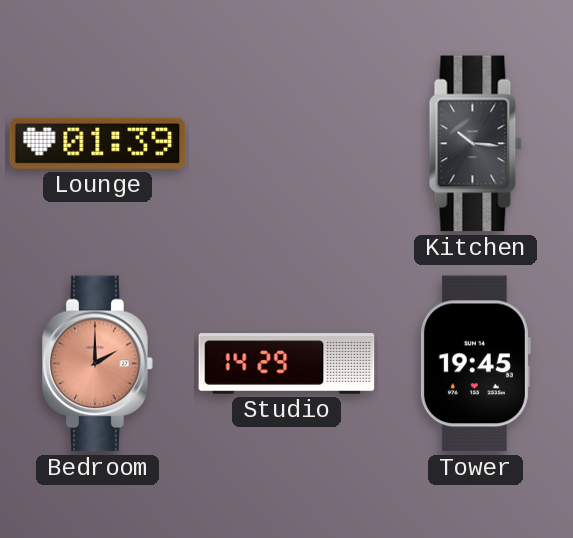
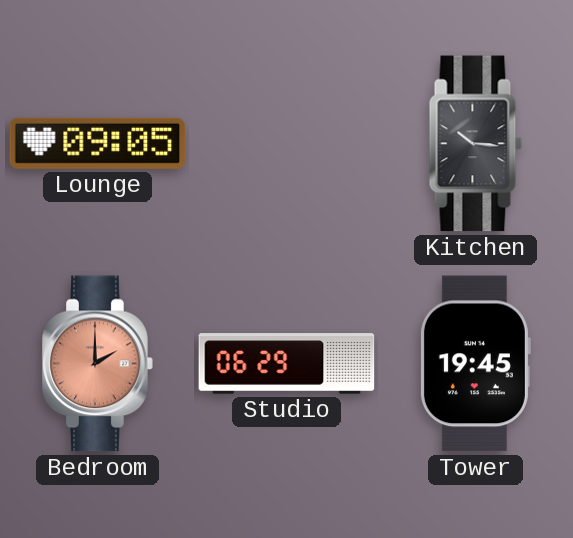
Lounge: 01:39 -> 09:05
Studio: 14:29 -> 06:29
